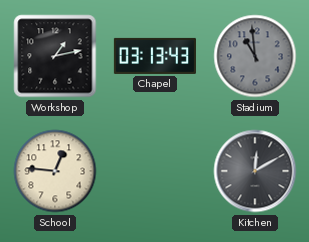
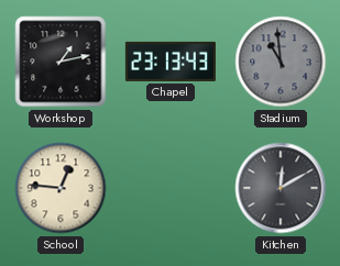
Chapel: 03:13 -> 23:13
